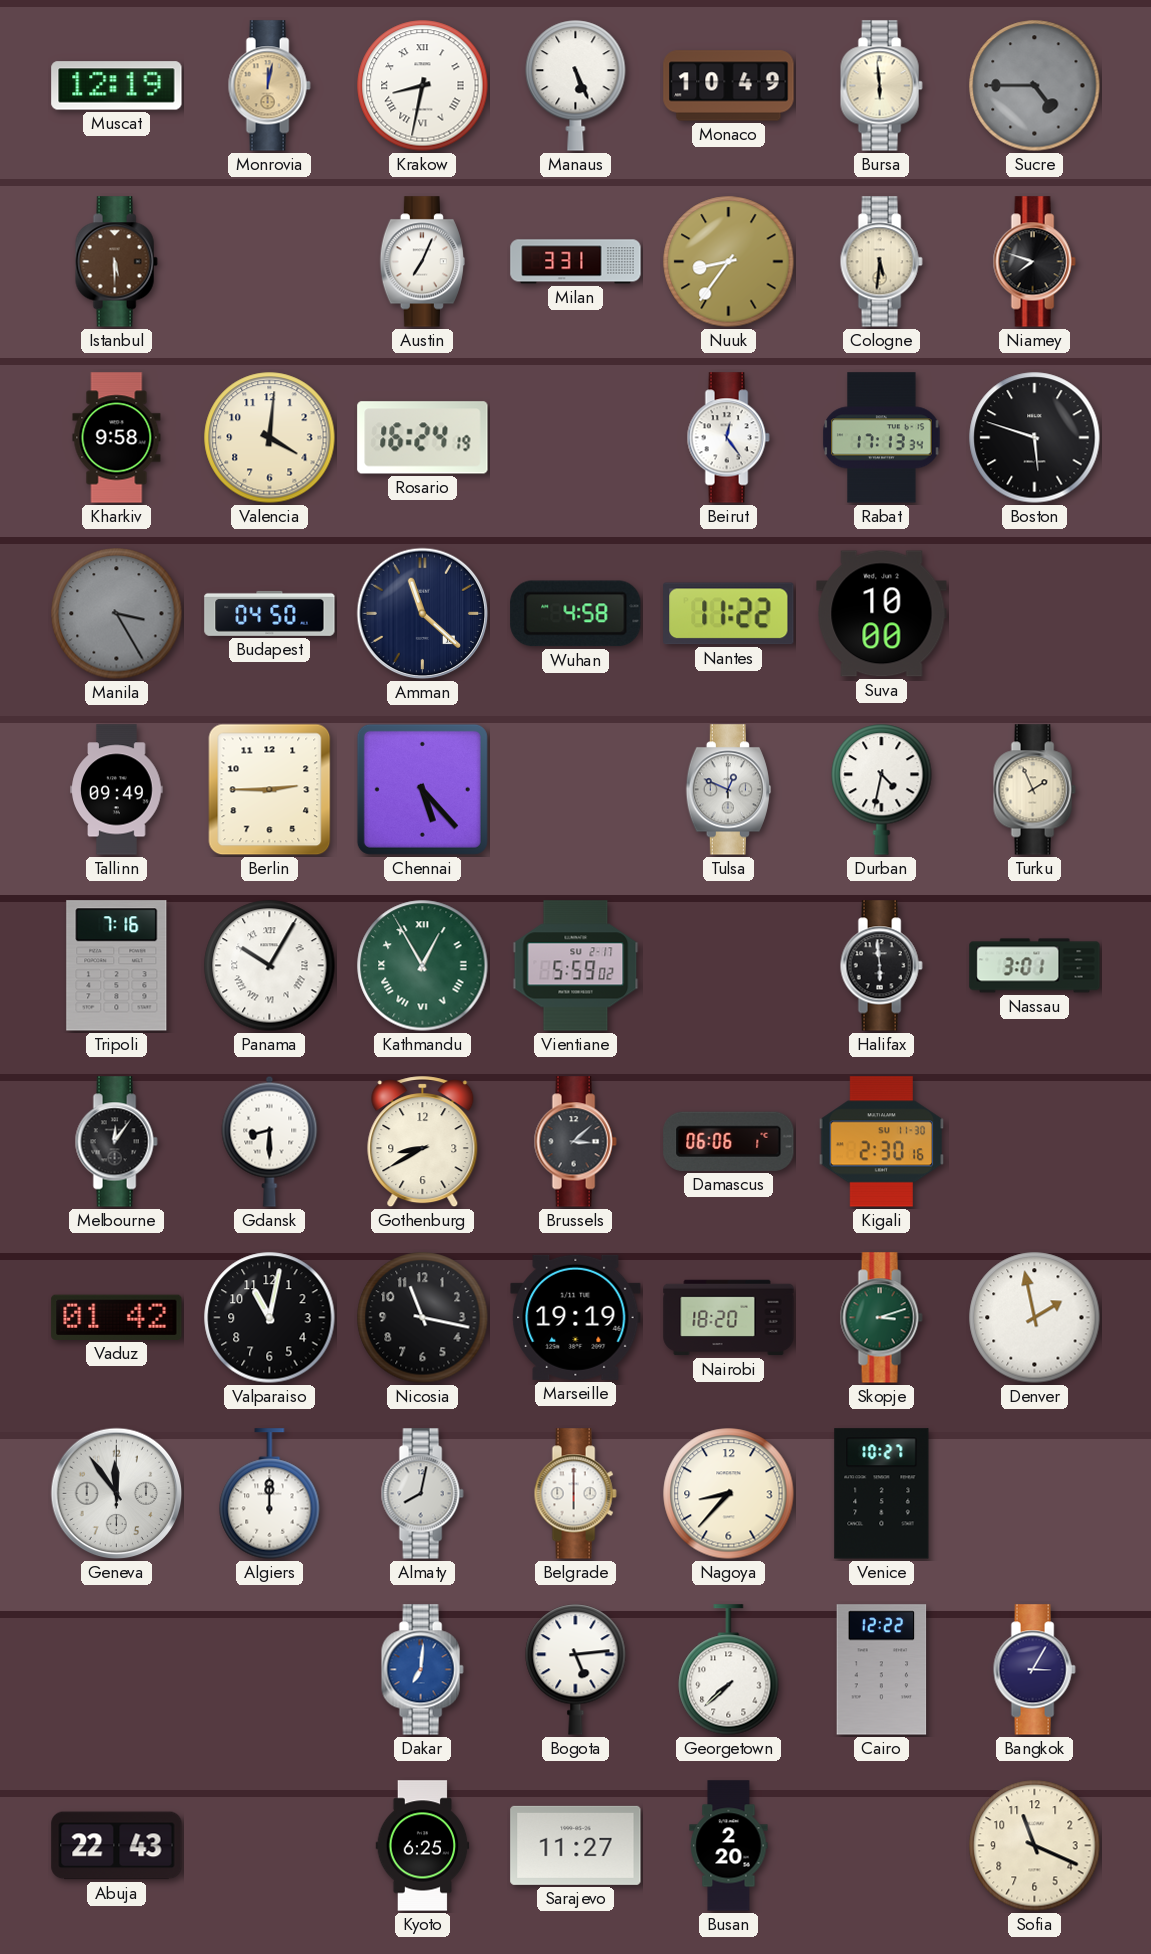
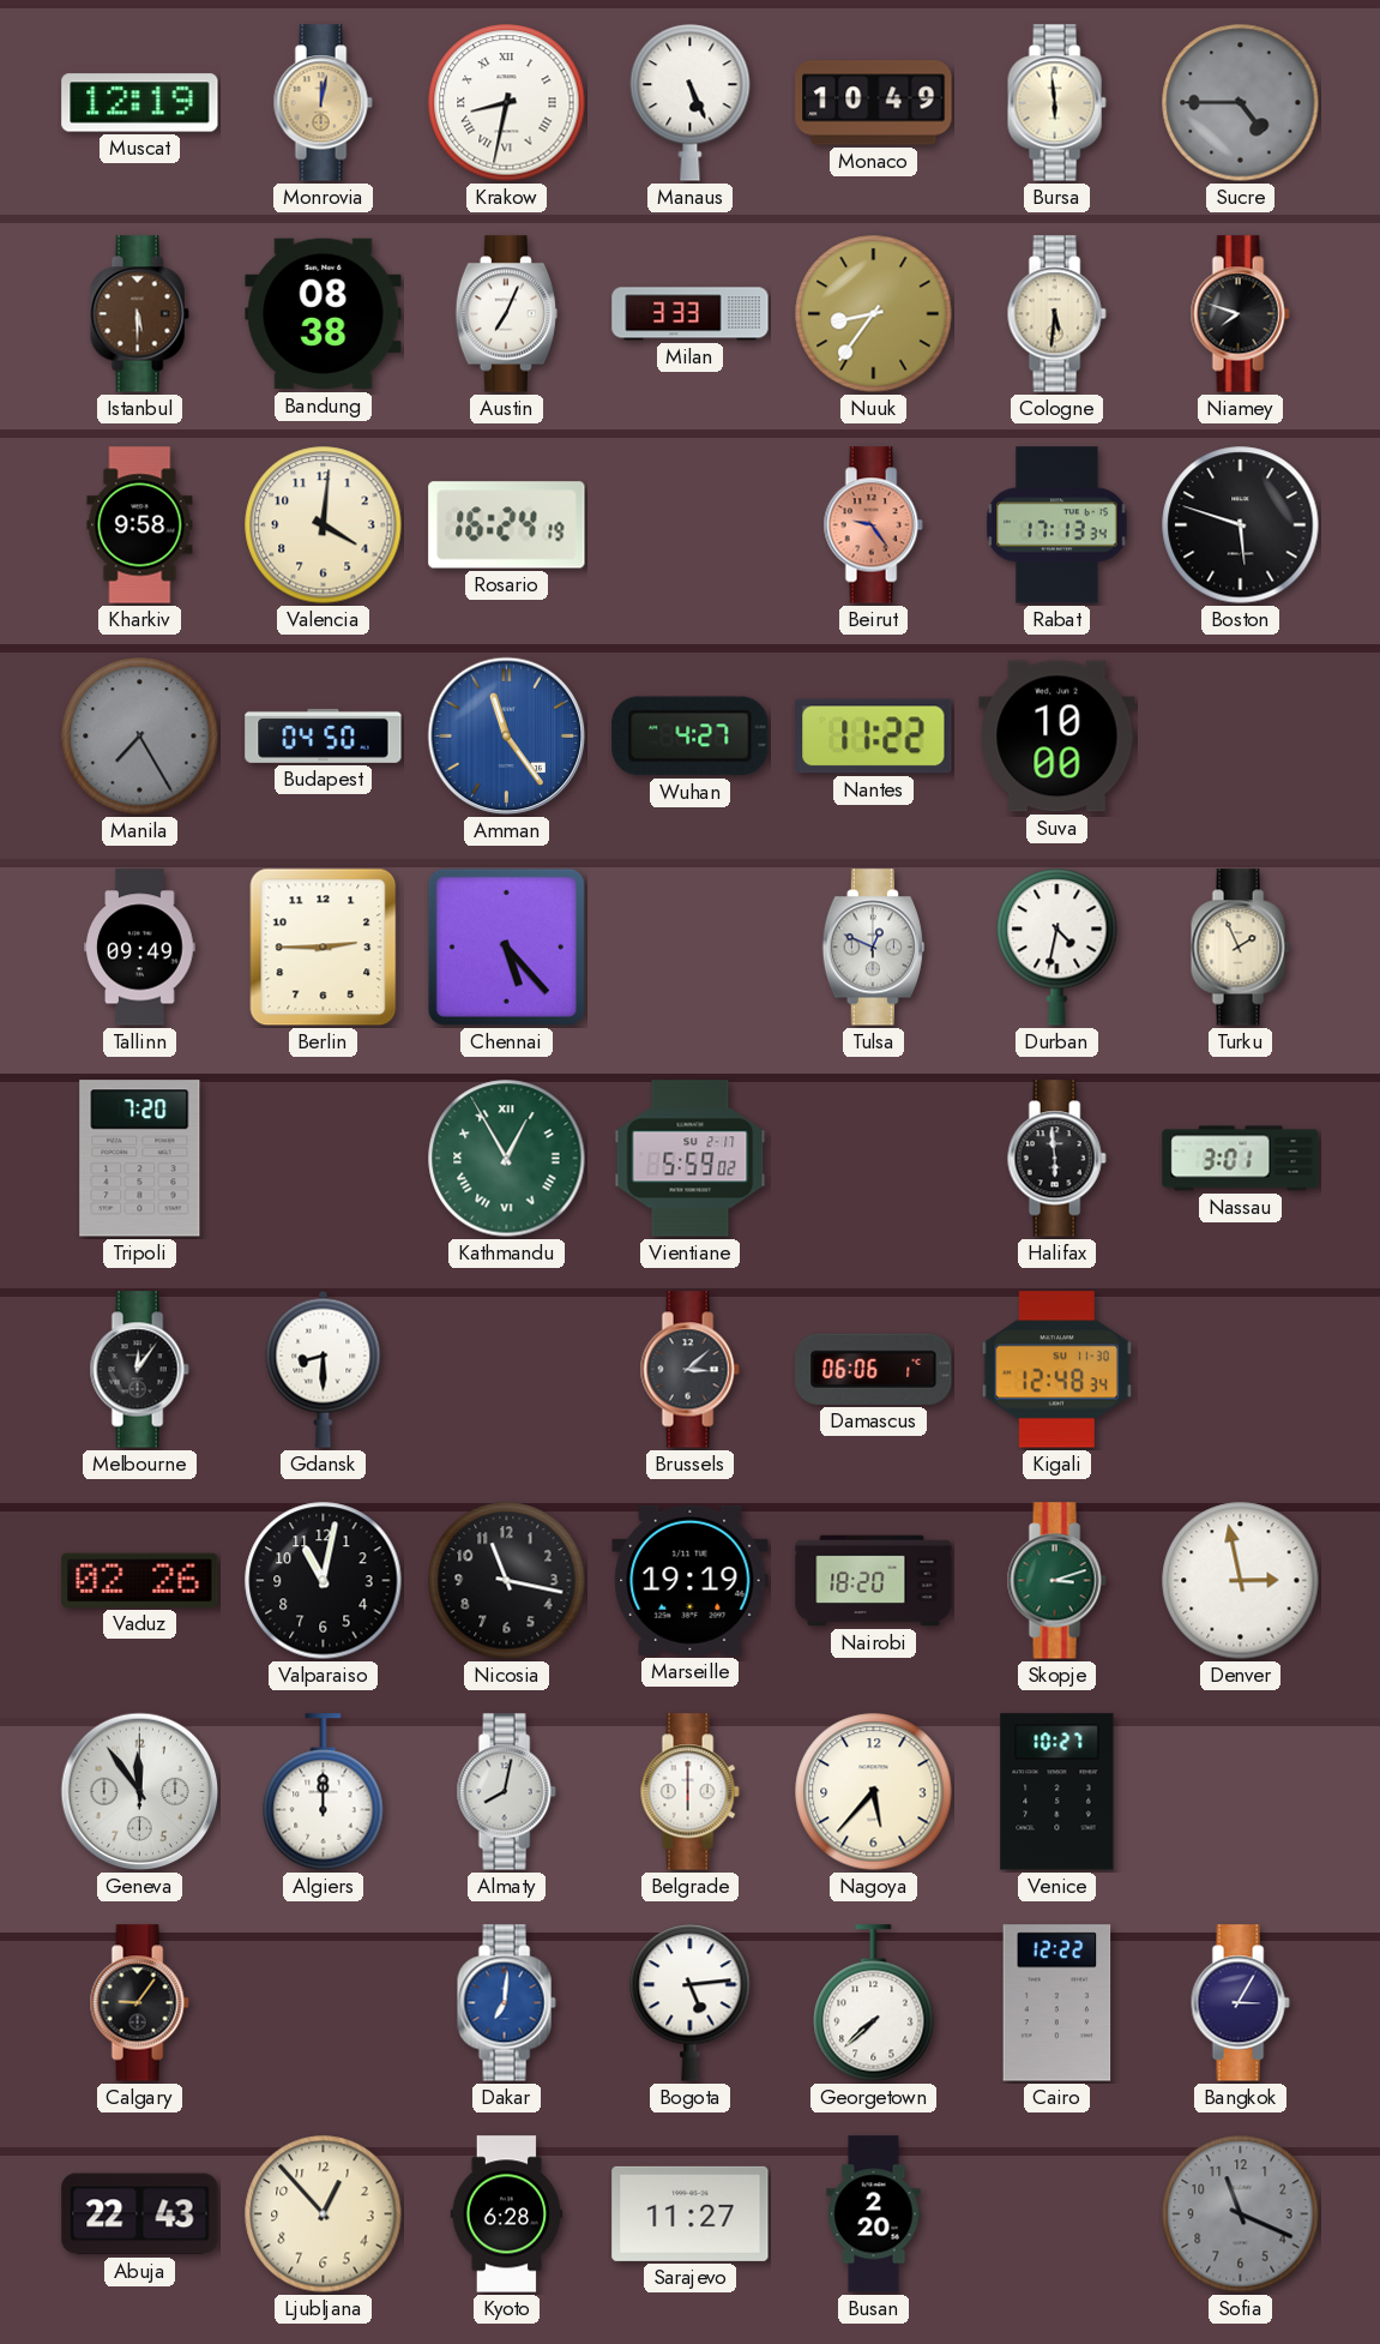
Bandung: none -> 08:38
Milan: 3:31 -> 3:33
Beirut: 12:24 -> 9:24
Beirut dial: white -> salmon
Manila: 3:25 -> 7:25
Amman: 11:22 -> 11:24
Amman dial: navy -> blue
Wuhan: 4:58 -> 4:27
Tripoli: 7:16 -> 7:20
Panama: 10:05 -> none
Gothenburg: 8:40 -> none
Kigali: 2:30 -> 12:48
Vaduz: 01:42 -> 02:26
Denver: 1:58 -> 2:58
Nagoya: 8:37 -> 5:37
Calgary: none -> 9:06
Ljubljana: none -> 12:53
Kyoto: 6:25 -> 6:28
Sofia dial: cream -> grey
